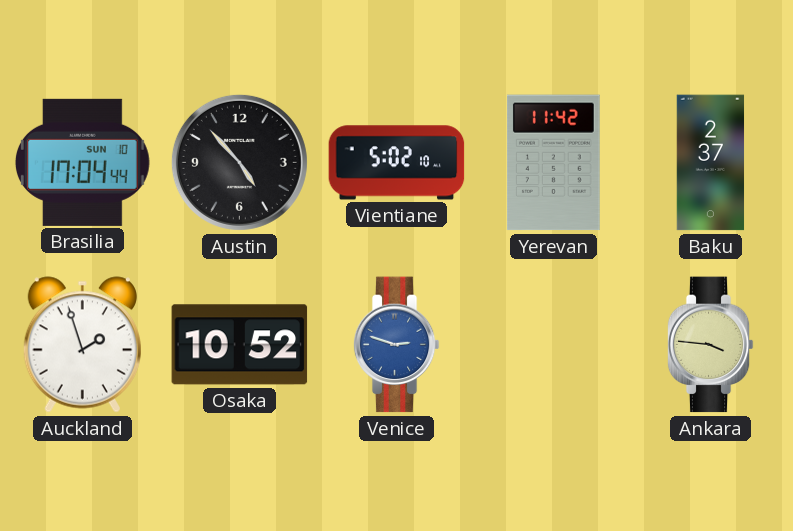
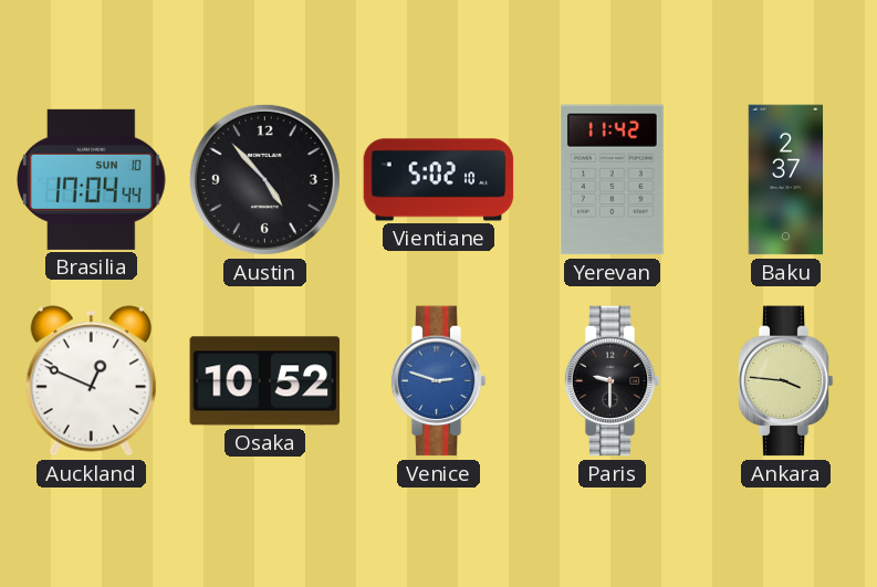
Auckland: 1:57 -> 12:49
Paris: none -> 9:30
